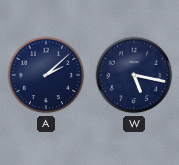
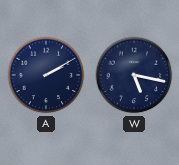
A: 2:08 -> 2:10
